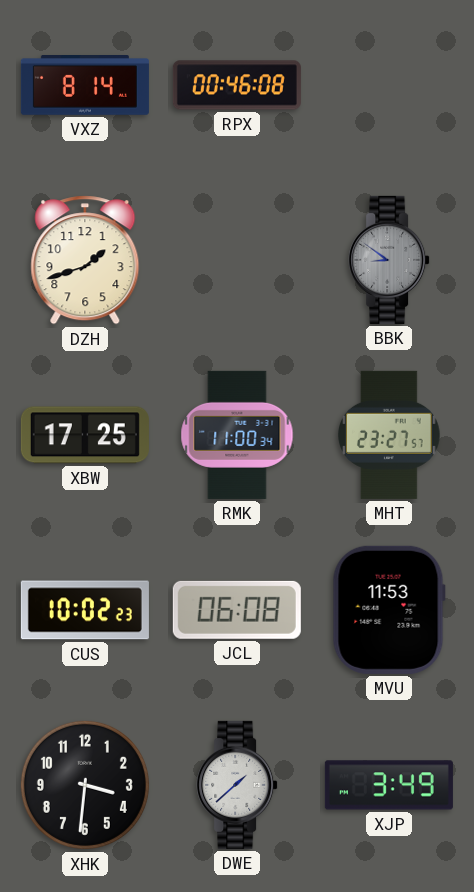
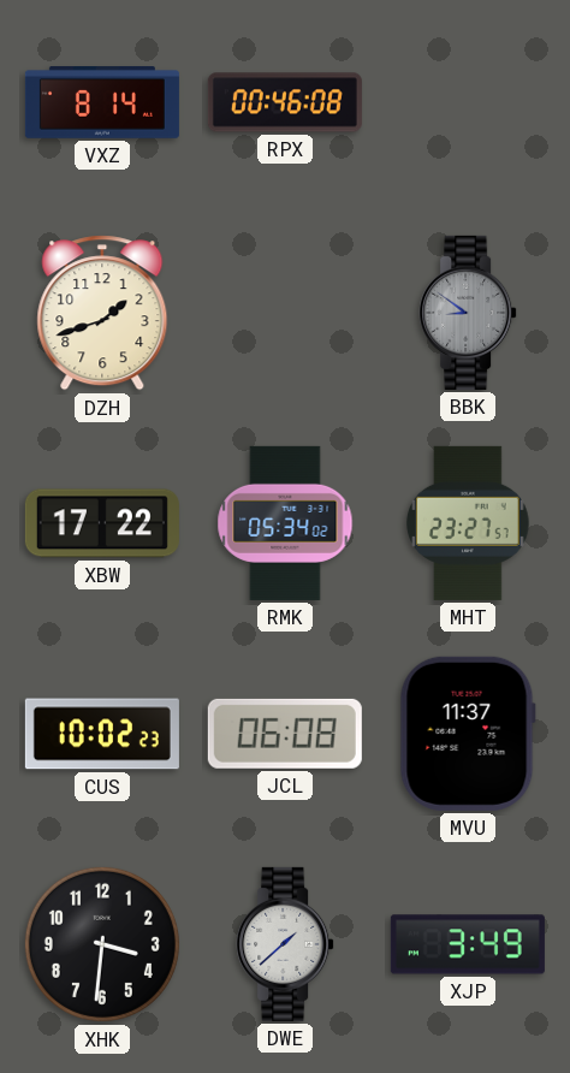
XBW: 17:25 -> 17:22
RMK: 11:00 -> 05:34
MVU: 11:53 -> 11:37
